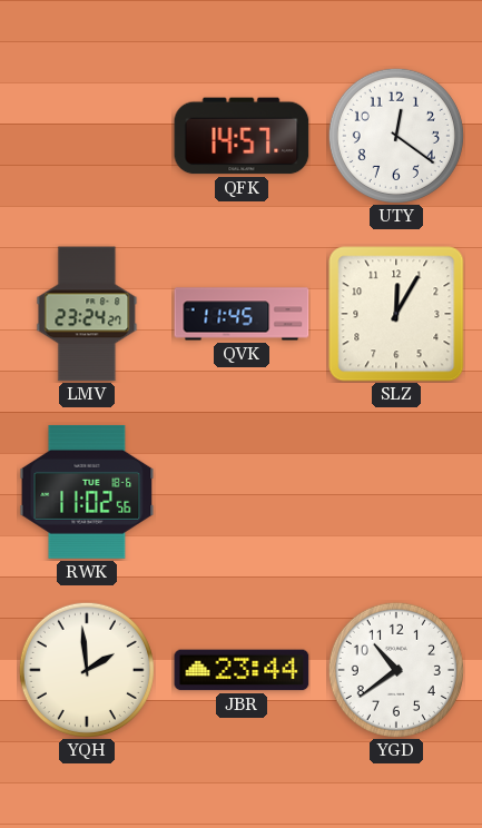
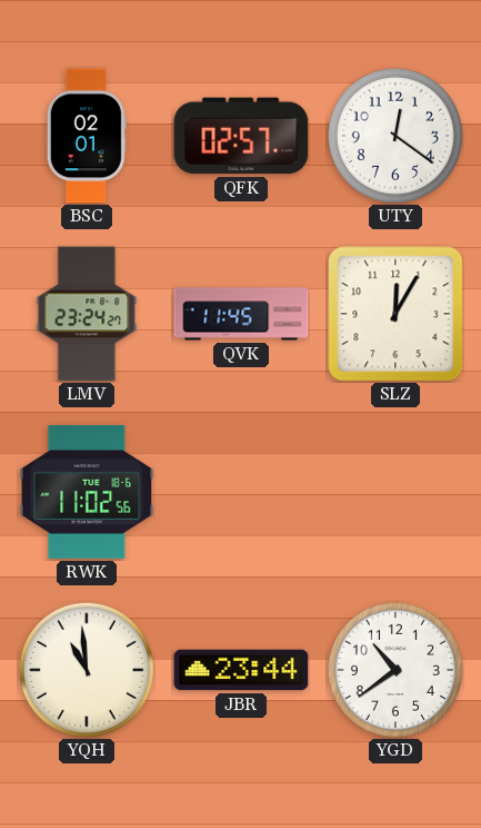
BSC: none -> 02:01
QFK: 14:57 -> 02:57
YQH: 1:59 -> 10:59
